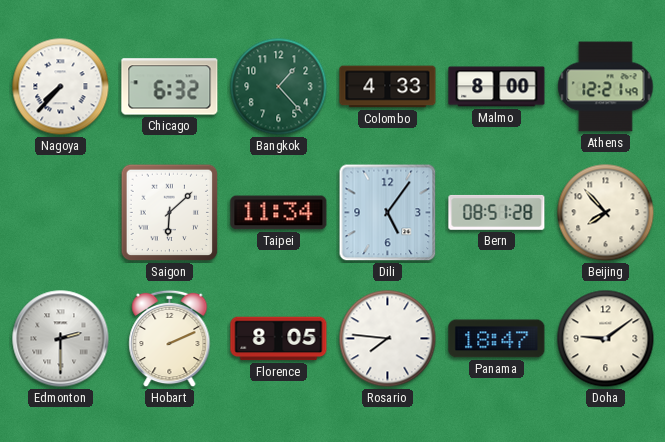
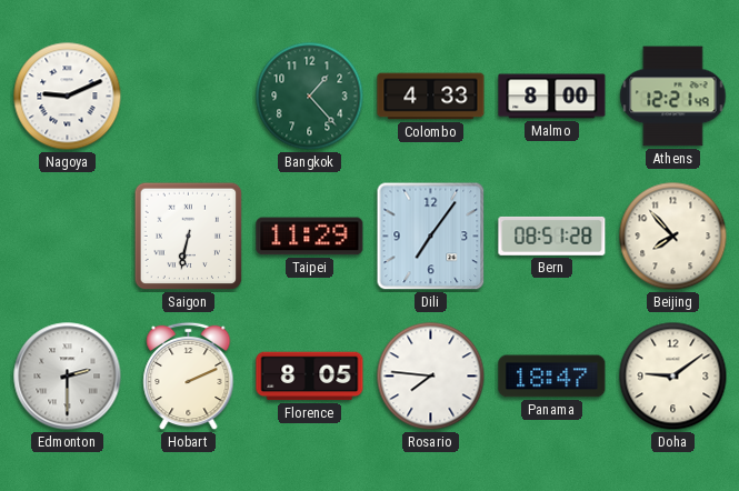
Nagoya: 7:37 -> 9:11
Chicago: 6:32 -> none
Saigon: 6:08 -> 6:32
Taipei: 11:34 -> 11:29
Dili: 5:06 -> 7:06
